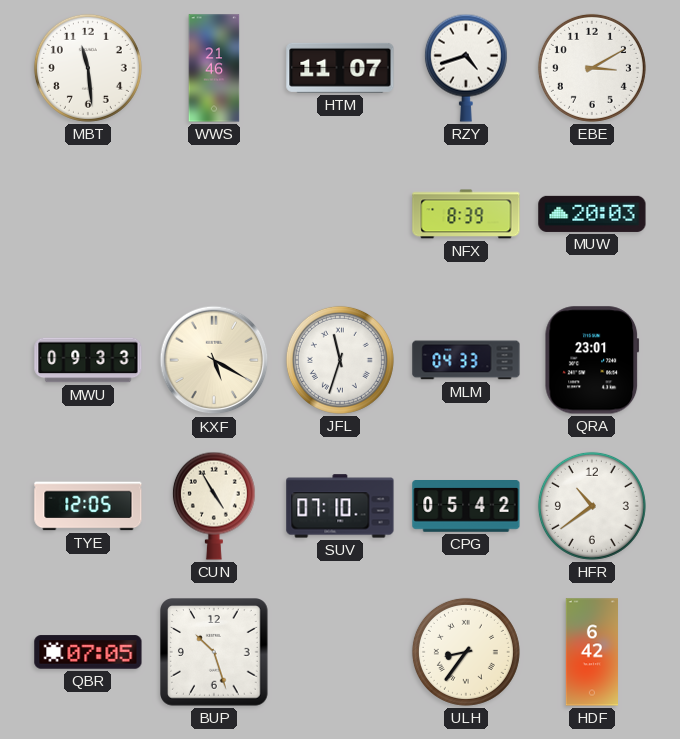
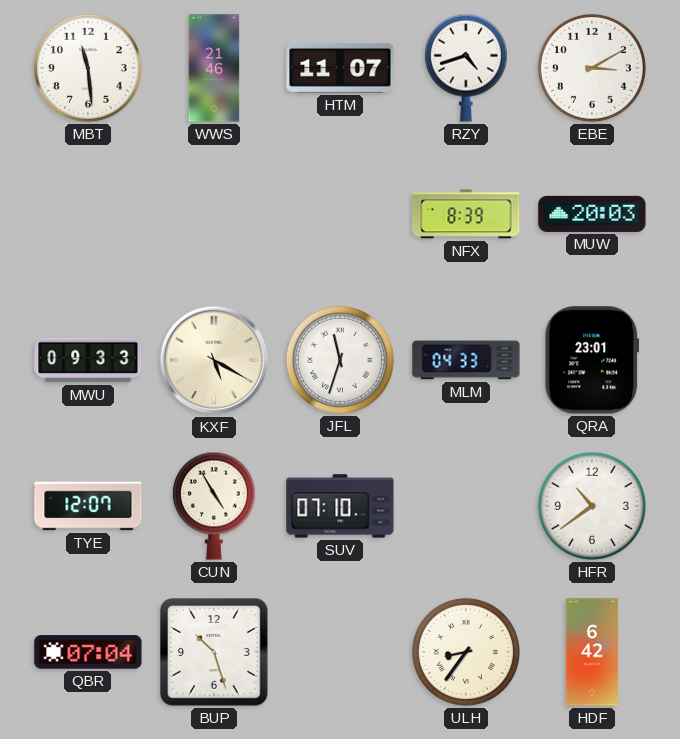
TYE: 12:05 -> 12:07
CPG: 05:42 -> none
QBR: 07:05 -> 07:04
